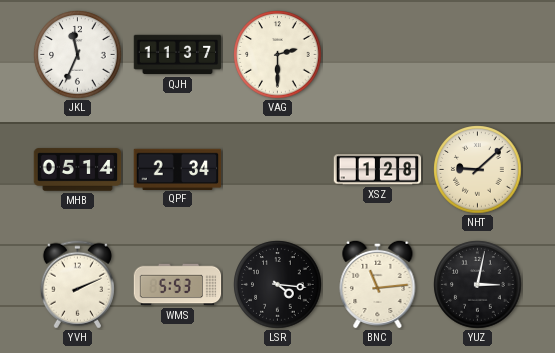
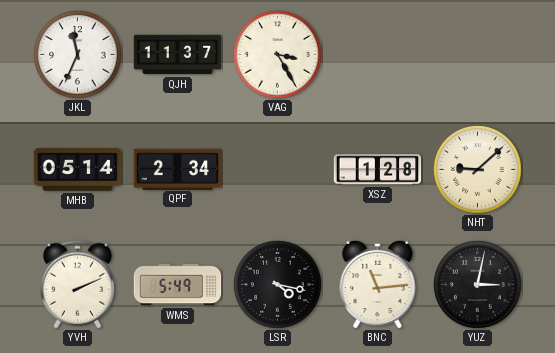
VAG: 2:30 -> 3:25
WMS: 5:53 -> 5:49
LSR: 4:16 -> 4:17
